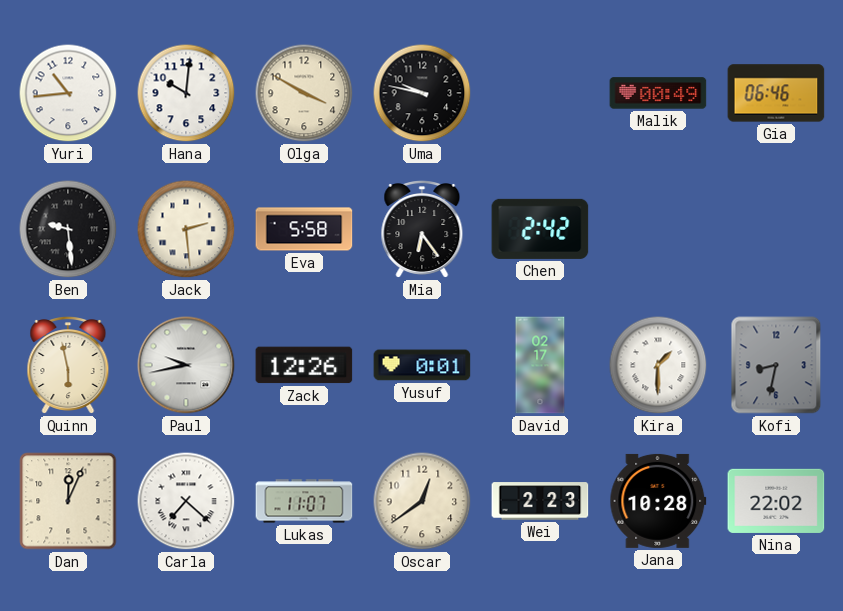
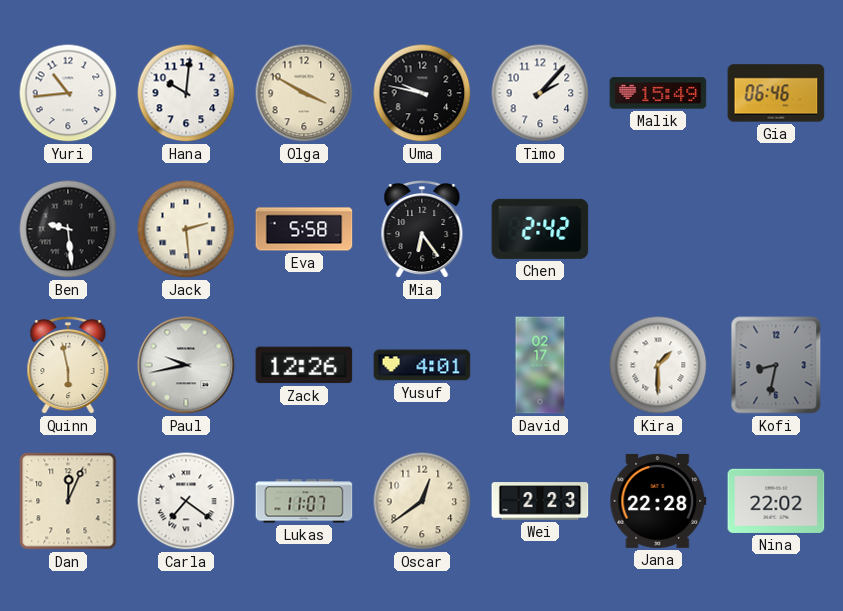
Timo: none -> 2:07
Malik: 00:49 -> 15:49
Yusuf: 0:01 -> 4:01
Carla: 7:22 -> 7:21
Jana: 10:28 -> 22:28
